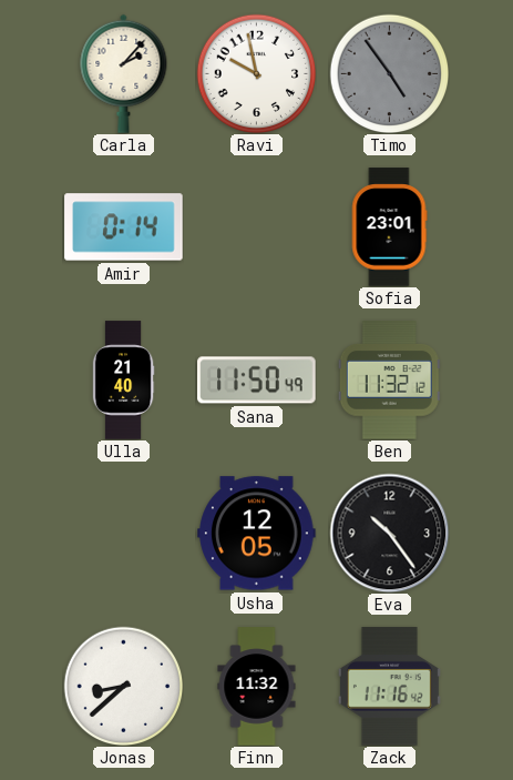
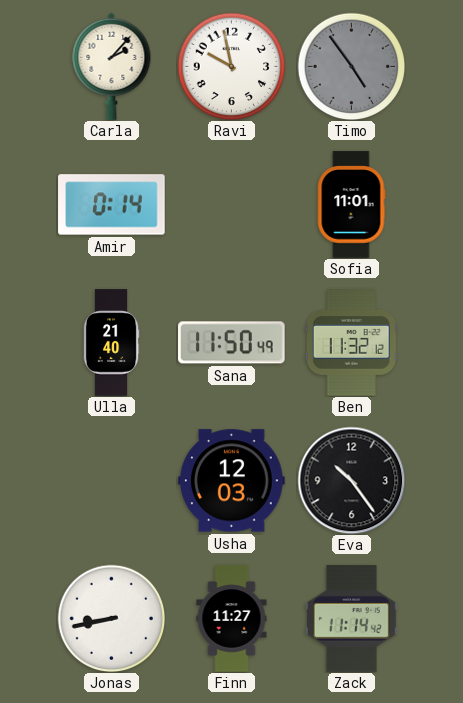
Sofia: 23:01 -> 11:01
Usha: 12:05 -> 12:03
Jonas: 8:38 -> 8:43
Finn: 11:32 -> 11:27
Zack: 11:16 -> 11:14
